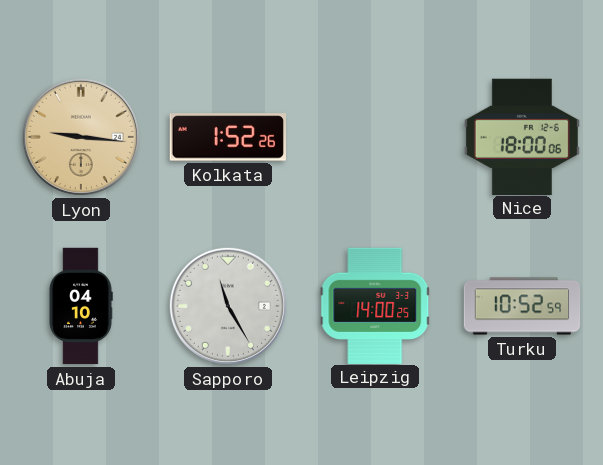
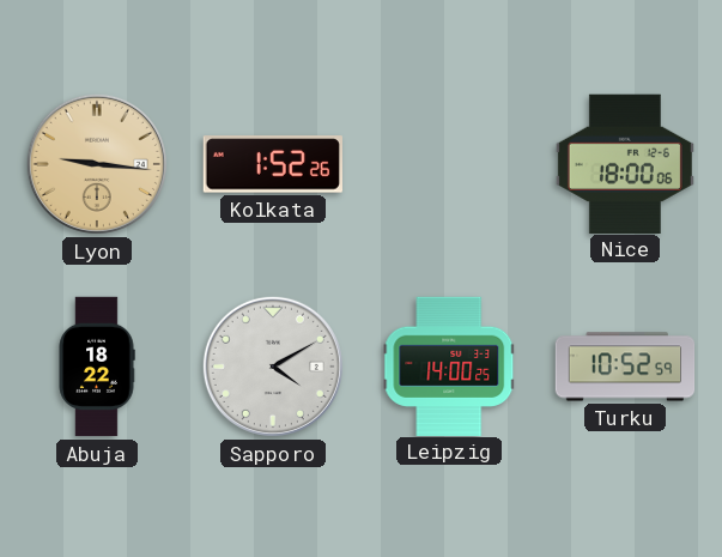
Abuja: 04:10 -> 18:22
Sapporo: 11:25 -> 4:10
